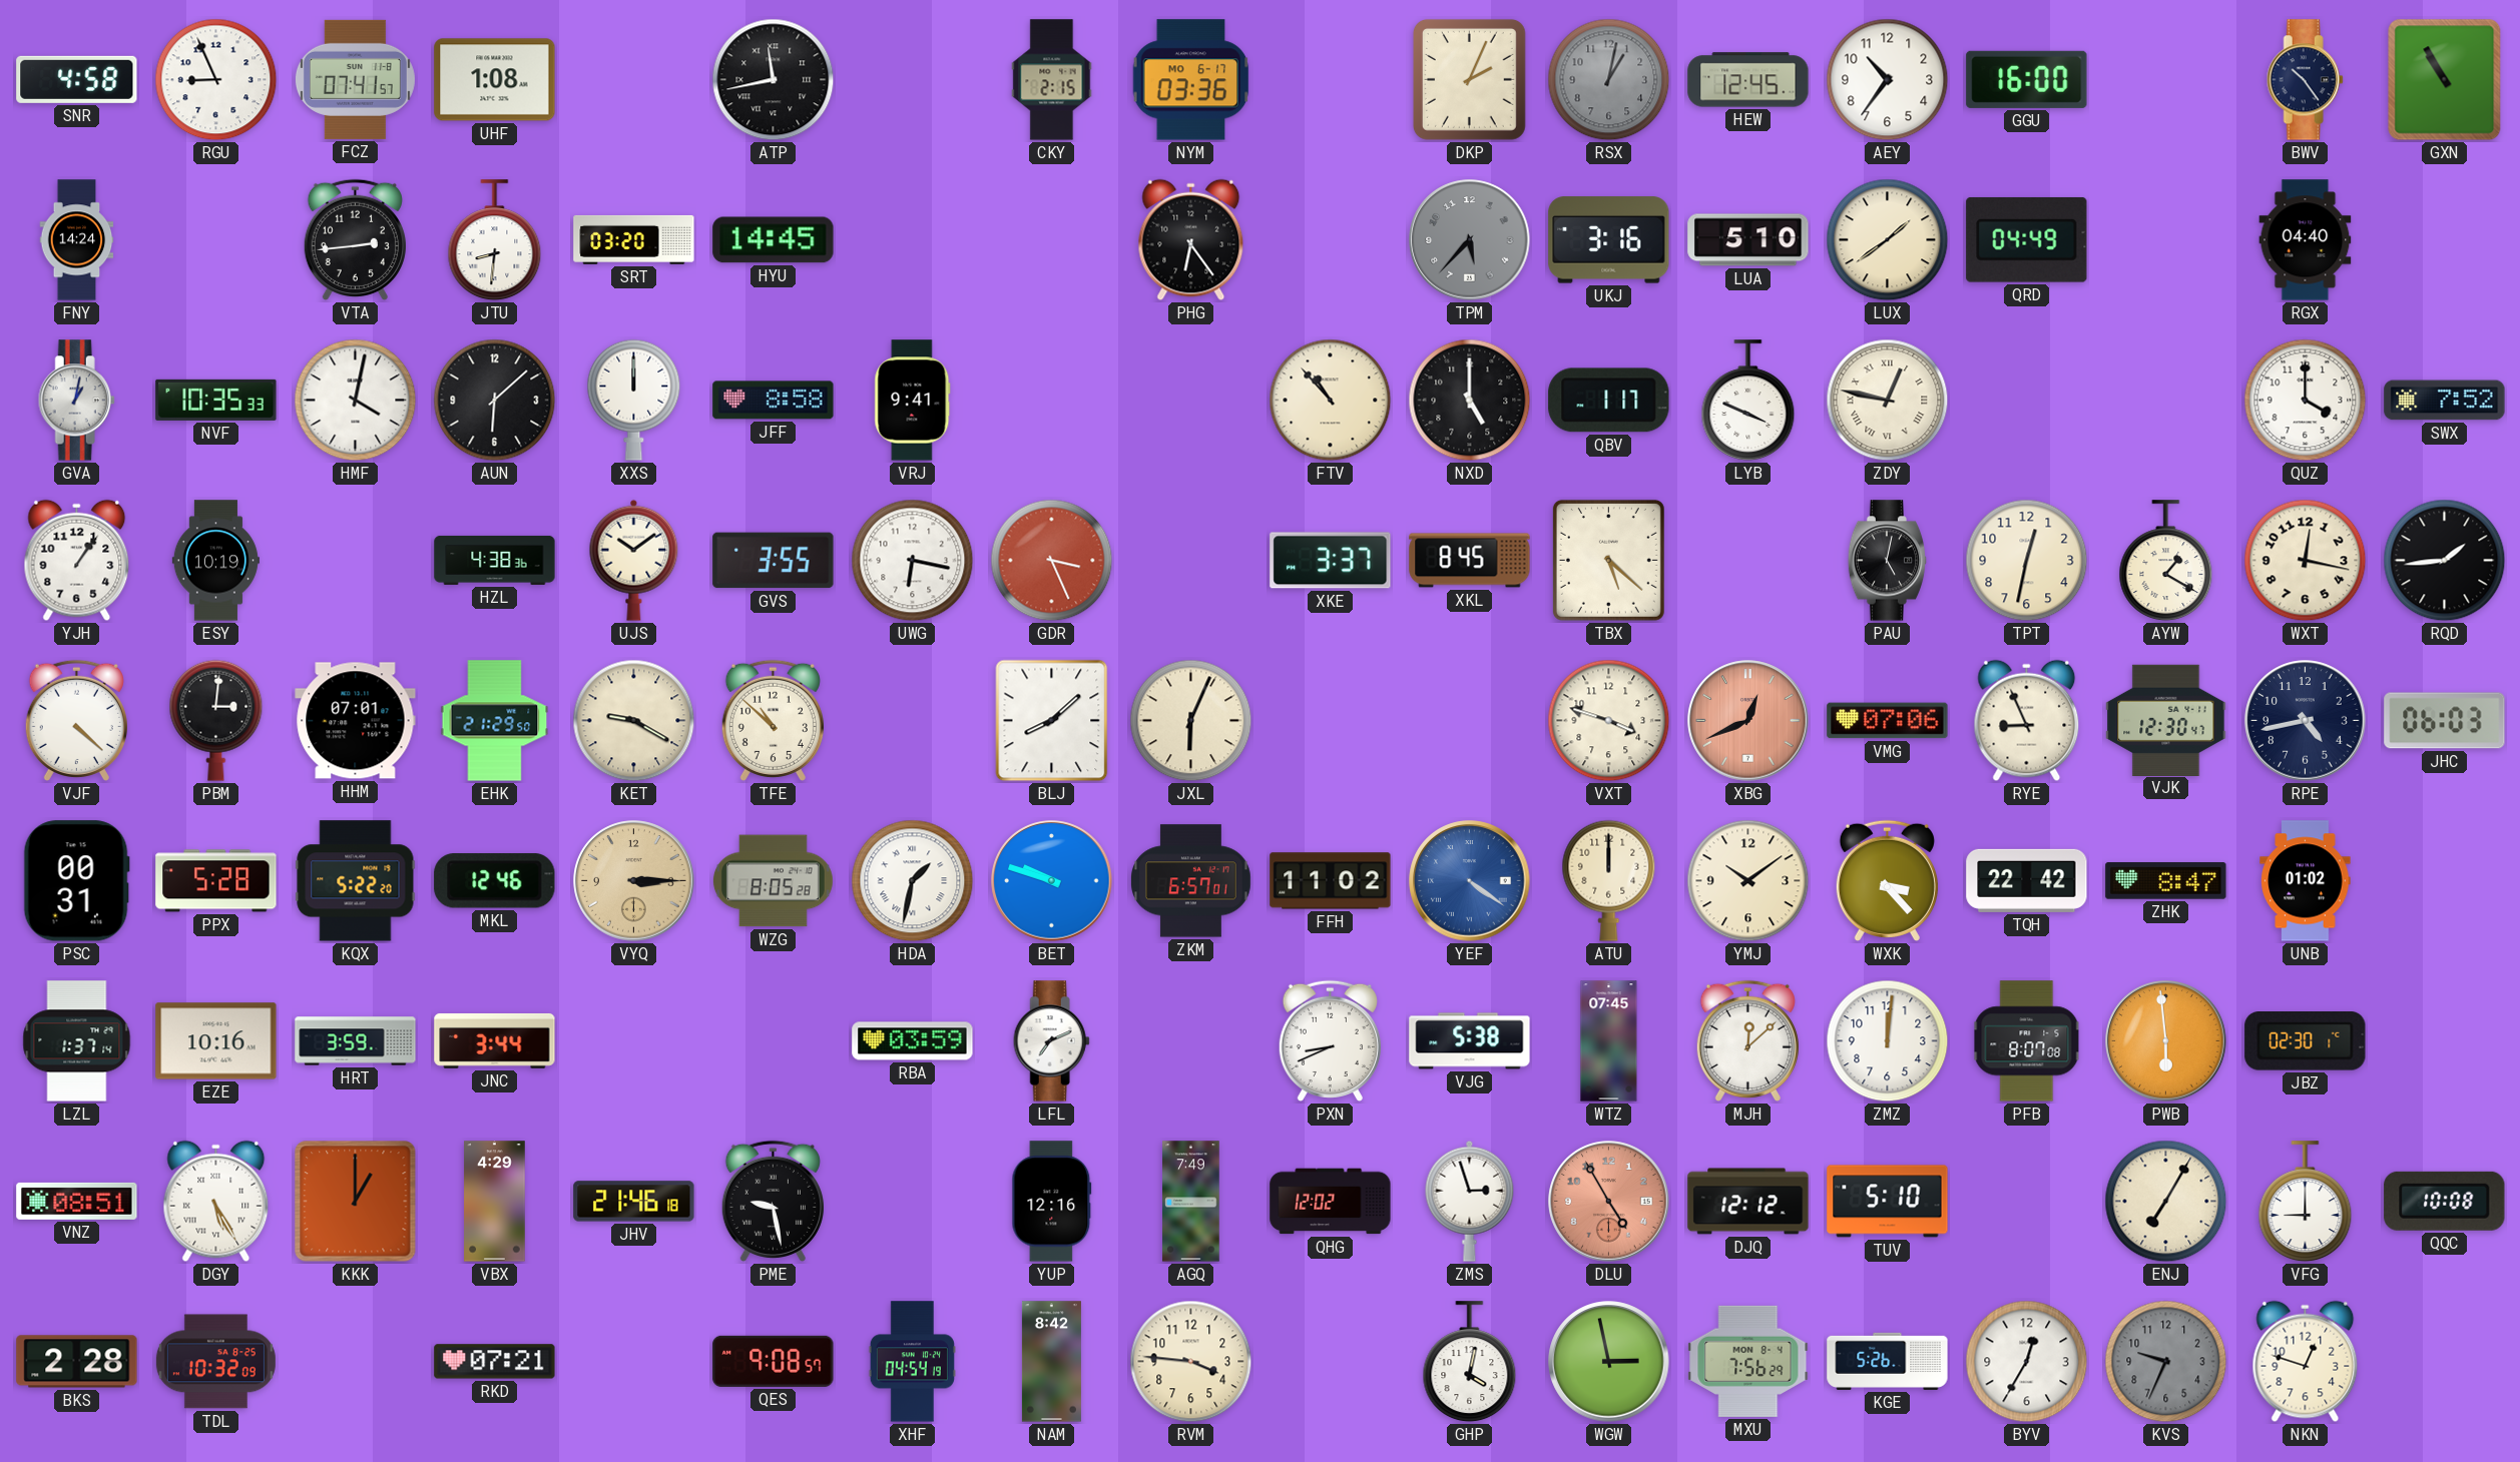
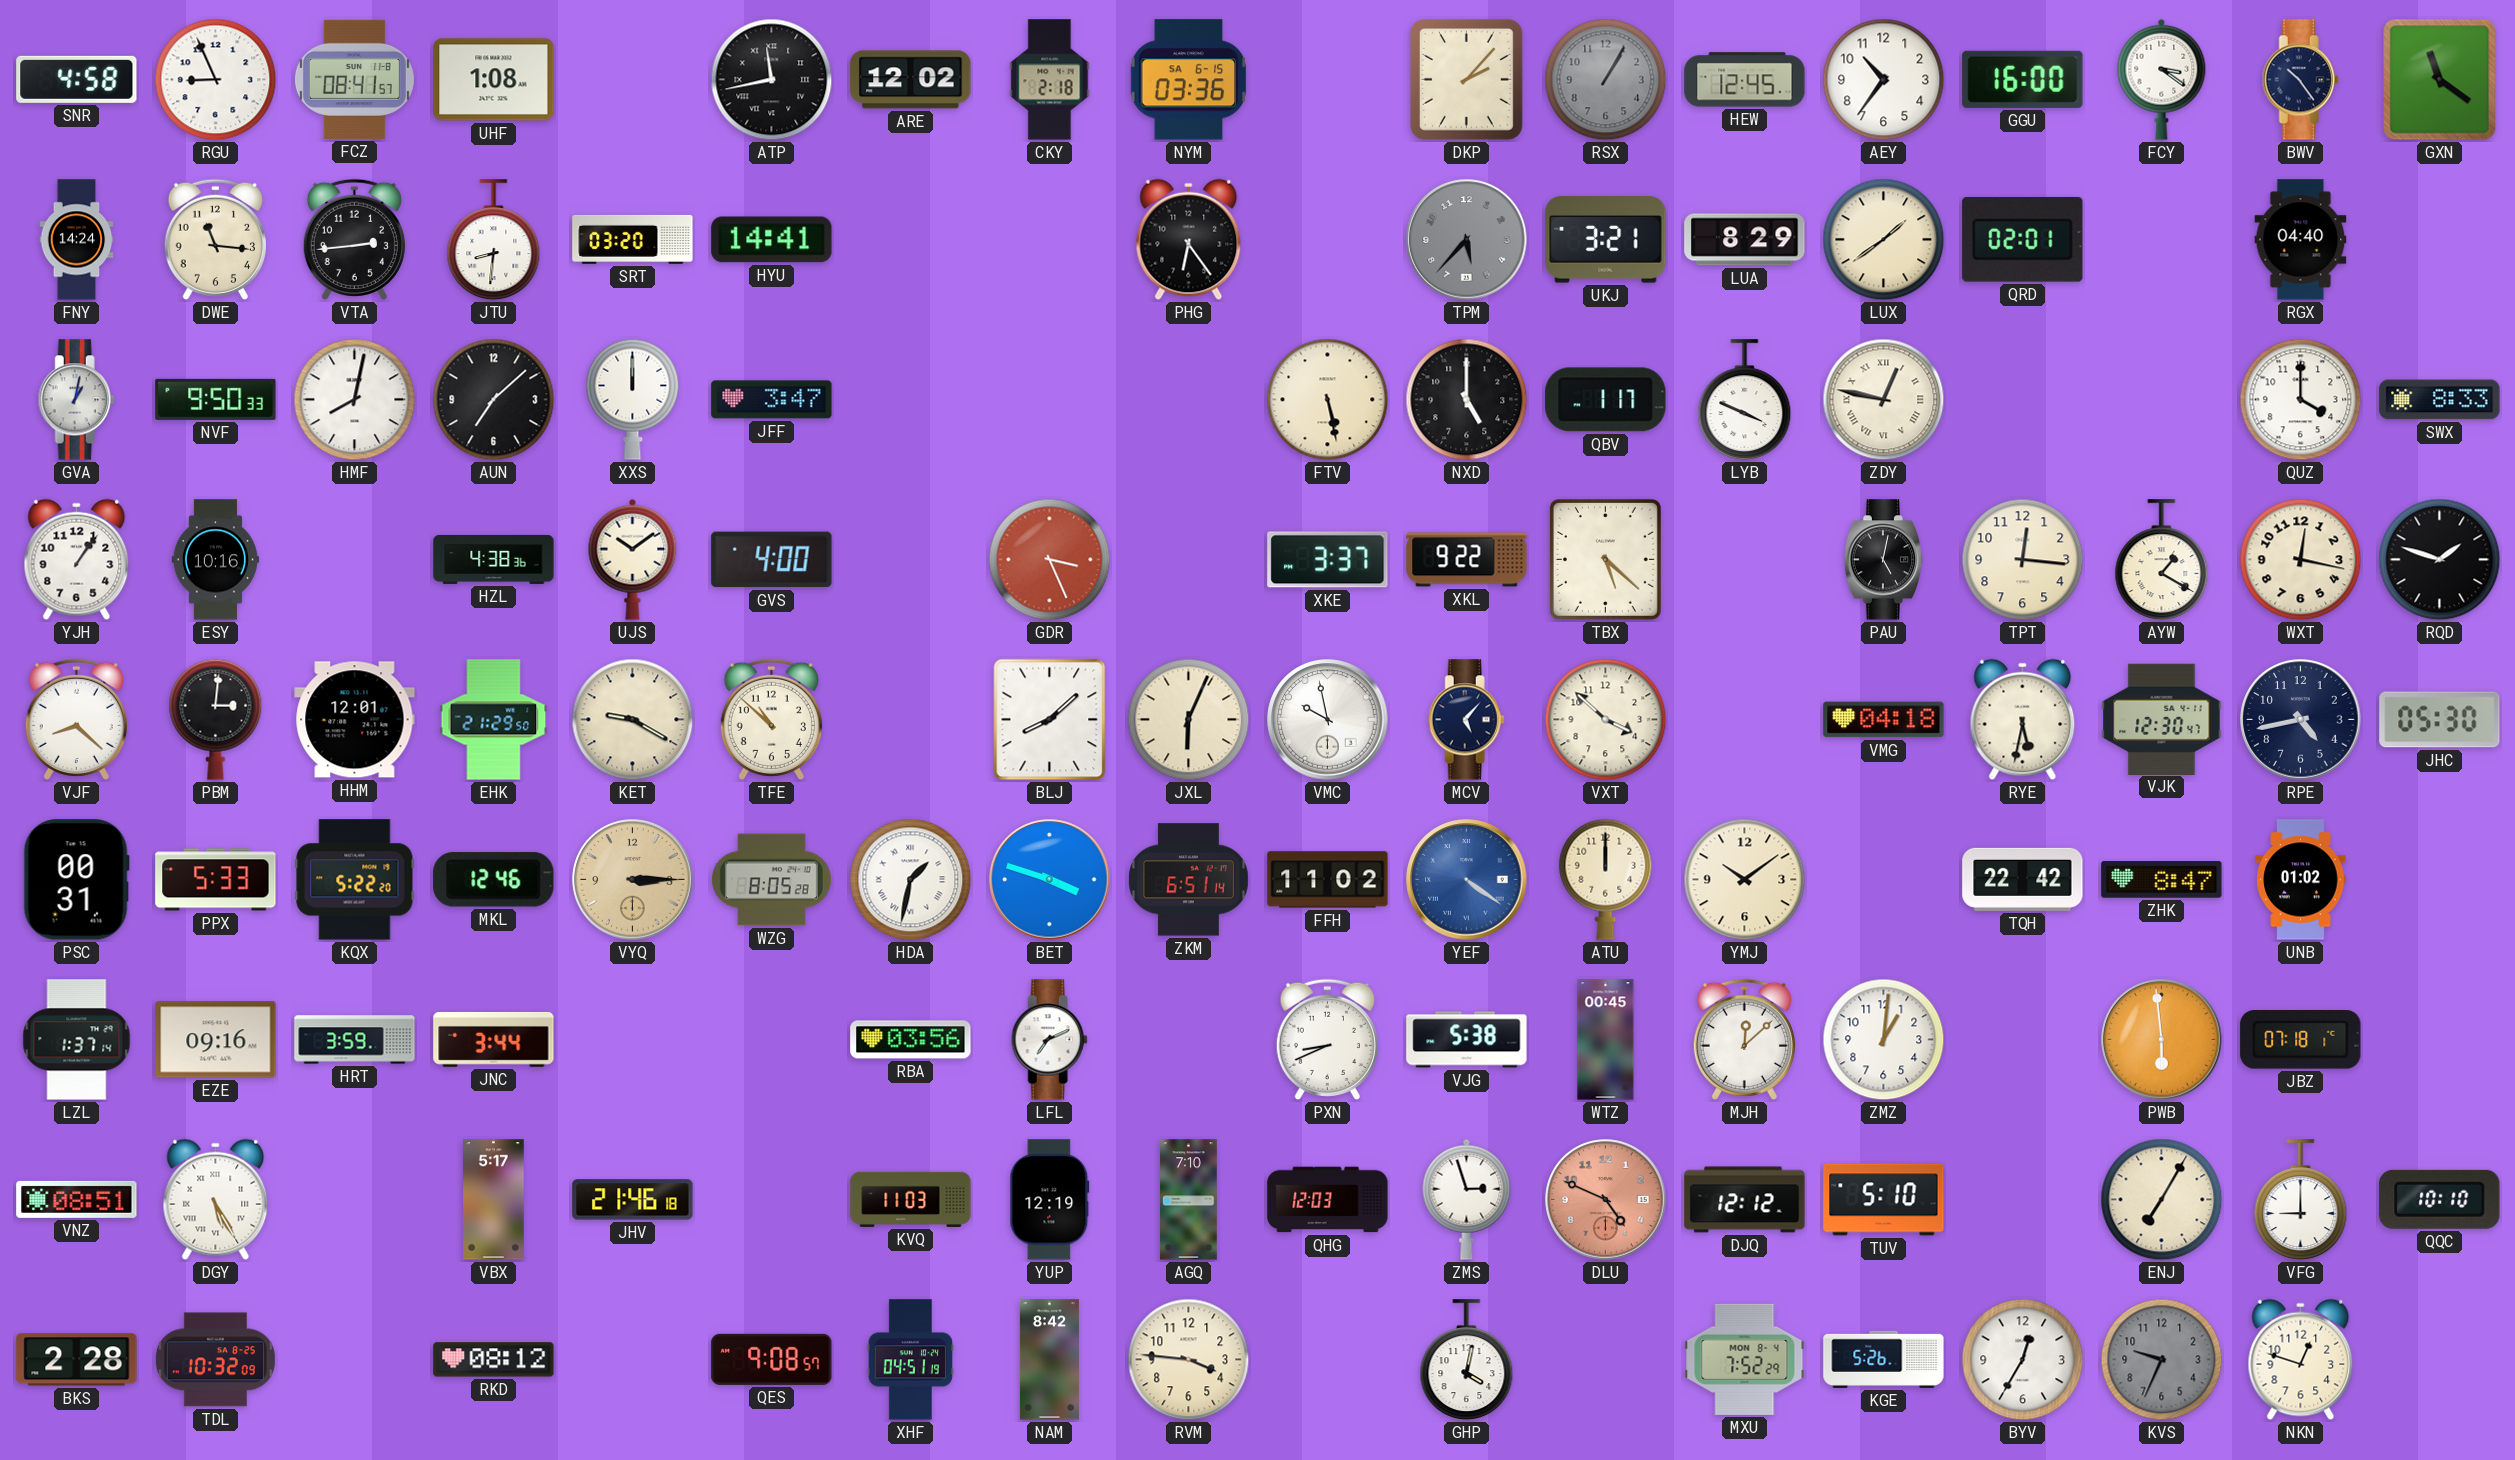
FCZ: 07:41 -> 08:41
ARE: none -> 12:02
CKY: 2:15 -> 2:18
NYM date: MO 6-17 -> SA 6-15
DKP: 2:04 -> 2:07
RSX: 1:02 -> 1:05
FCY: none -> 3:21
GXN: 10:55 -> 11:21
DWE: none -> 11:16
HYU: 14:45 -> 14:41
UKJ: 3:16 -> 3:21
LUA: 5:10 -> 8:29
QRD: 04:49 -> 02:01
NVF: 10:35 -> 9:50
HMF: 4:02 -> 8:02
AUN: 6:08 -> 7:08
JFF: 8:58 -> 3:47
VRJ: 9:41 -> none
FTV: 10:53 -> 5:28
SWX: 7:52 -> 8:33
ESY: 10:19 -> 10:16
GVS: 3:55 -> 4:00
UWG: 6:17 -> none
XKL: 8:45 -> 9:22
TPT: 12:32 -> 12:16
RQD: 1:44 -> 1:48
VJF: 4:22 -> 8:22
HHM: 07:01 -> 12:01
VMC: none -> 9:58
MCV: none -> 5:07
VXT: 3:48 -> 3:52
XBG: 12:41 -> none
VMG: 07:06 -> 04:18
RYE: 8:56 -> 5:32
JHC: 06:03 -> 05:30
PPX: 5:28 -> 5:33
BET: 9:48 -> 3:48
ZKM: 6:57 -> 6:51
WXK: 3:23 -> none
EZE: 10:16 -> 09:16
RBA: 03:59 -> 03:56
WTZ: 07:45 -> 00:45
ZMZ: 12:01 -> 1:01
PFB: 8:07 -> none
JBZ: 02:30 -> 07:18
KKK: 1:00 -> none
VBX: 4:29 -> 5:17
PME: 9:28 -> none
KVQ: none -> 11:03
YUP: 12:16 -> 12:19
AGQ: 7:49 -> 7:10
QHG: 12:02 -> 12:03
DLU: 4:55 -> 4:49
QQC: 10:08 -> 10:10
RKD: 07:21 -> 08:12
XHF: 04:54 -> 04:51
WGW: 2:58 -> none
MXU: 7:56 -> 7:52
